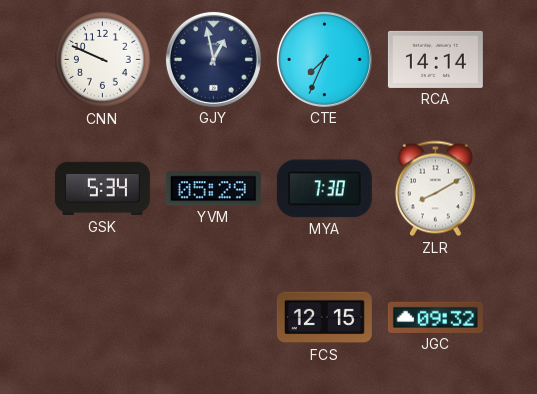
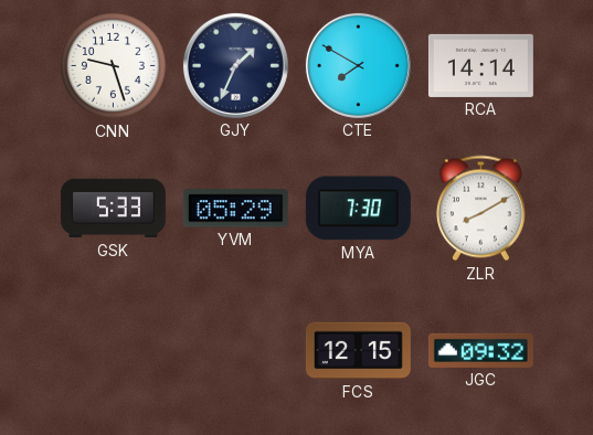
CNN: 9:49 -> 9:27
GJY: 12:58 -> 1:34
CTE: 7:34 -> 7:50
GSK: 5:34 -> 5:33
